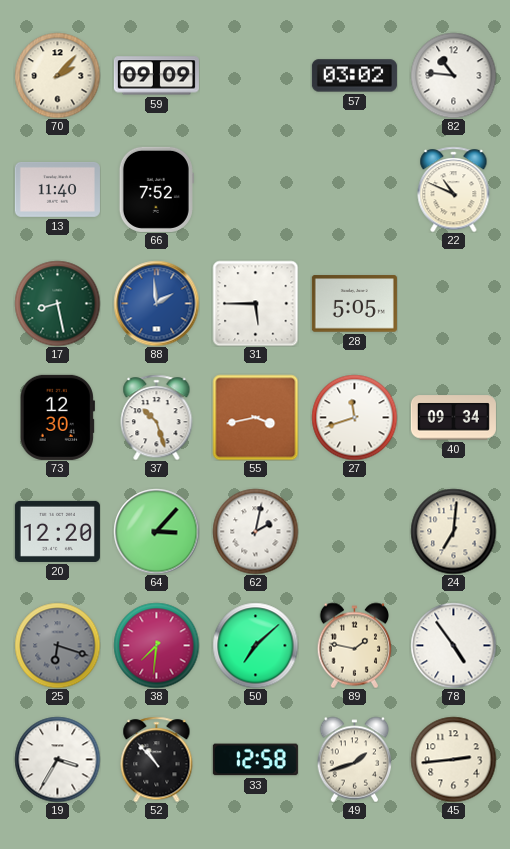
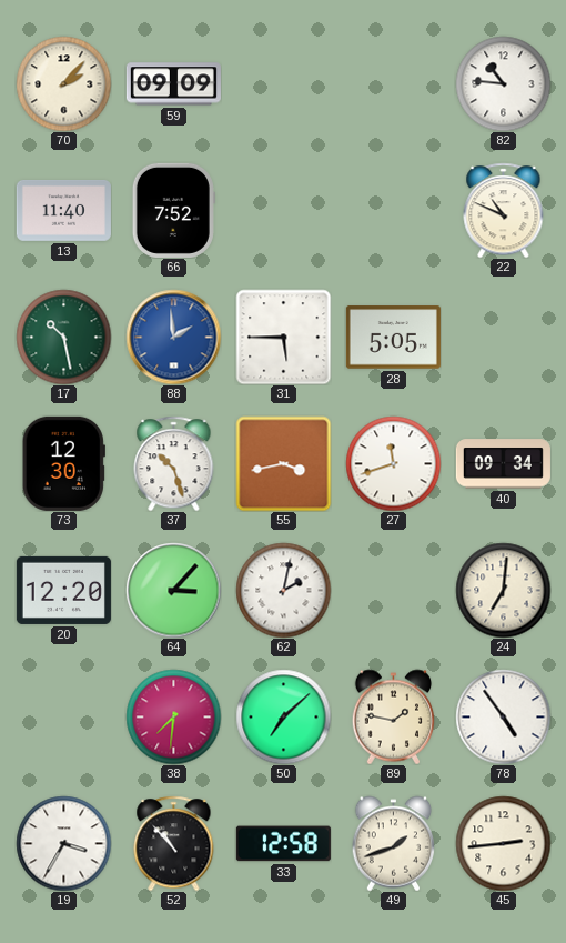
57: 03:02 -> none
17: 8:28 -> 10:28
25: 6:18 -> none
